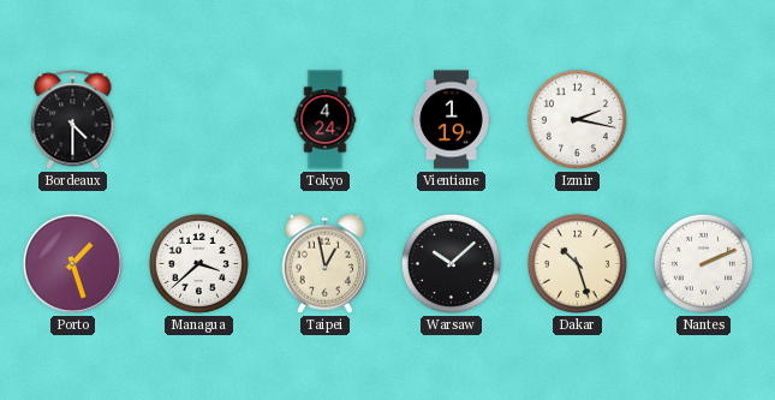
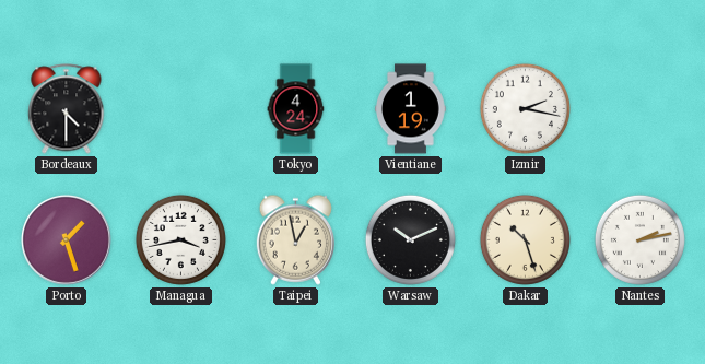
Managua: 3:38 -> 3:43
Warsaw: 10:08 -> 10:11
Nantes: 2:11 -> 2:13
